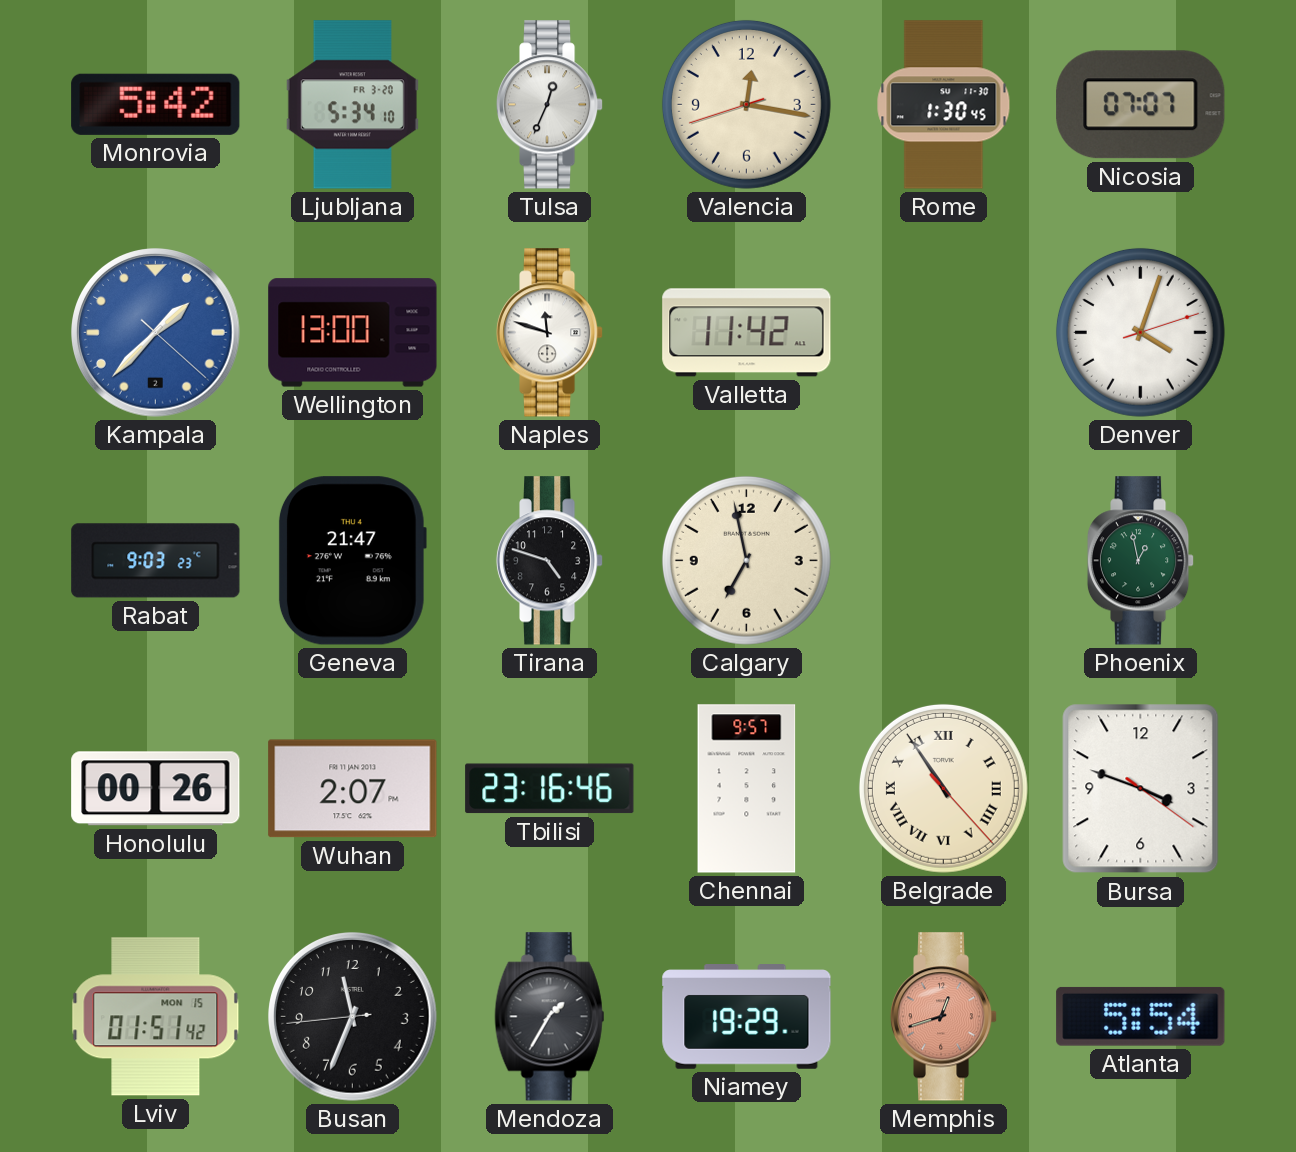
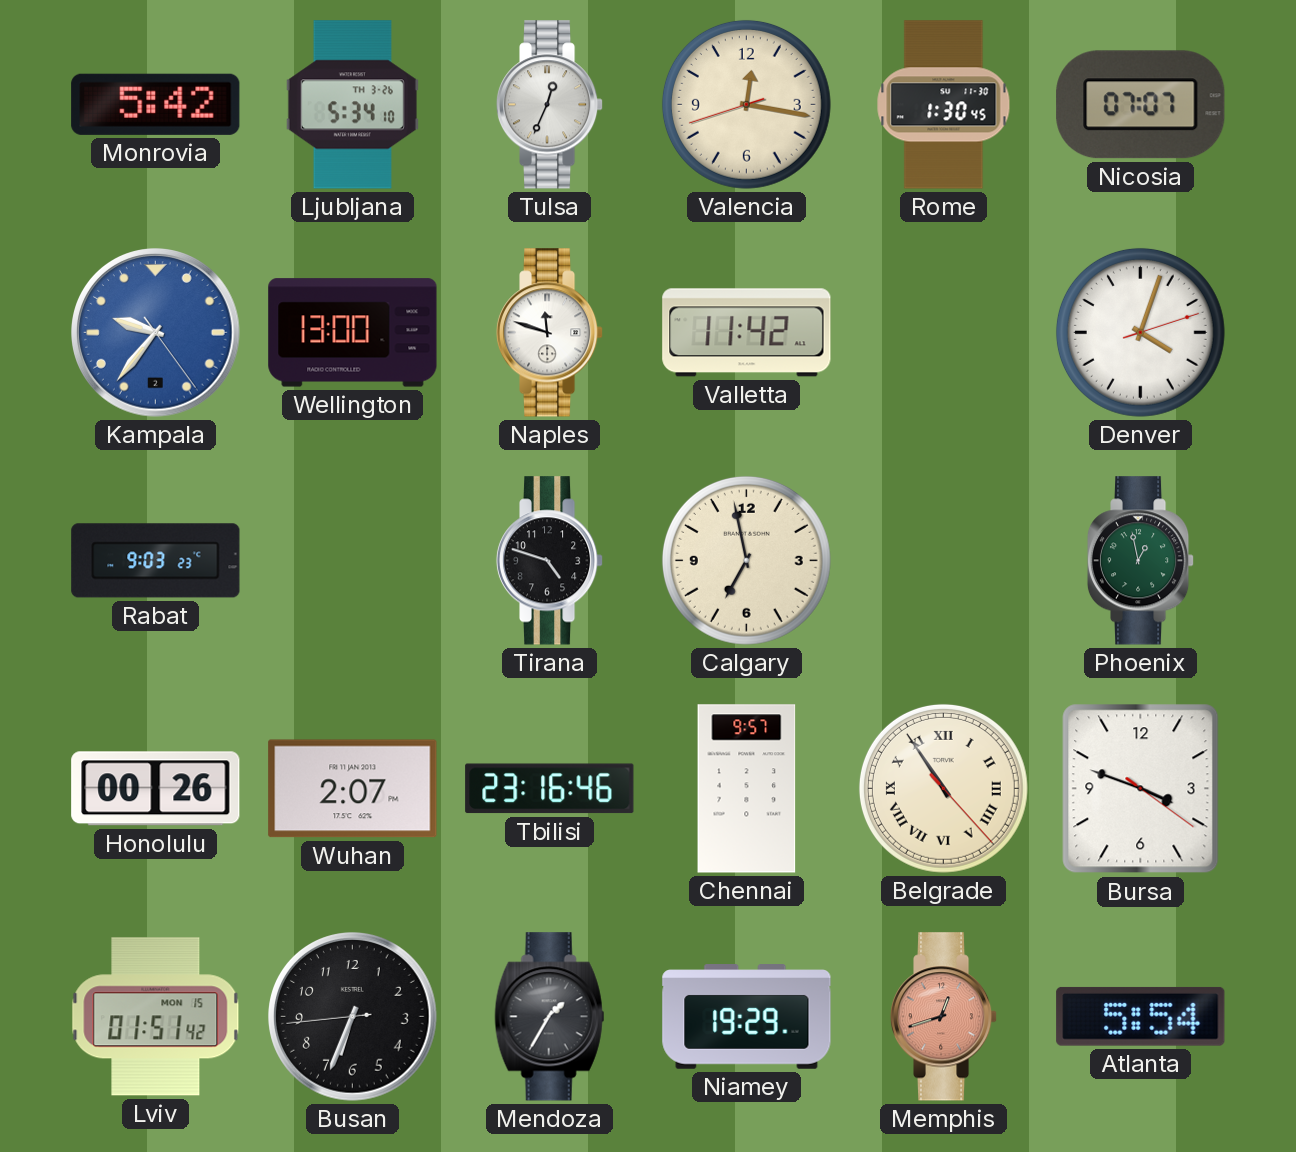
Ljubljana date: FR 3-20 -> TH 3-26
Kampala: 1:37 -> 9:36
Geneva: 21:47 -> none
Busan: 11:33 -> 6:33
